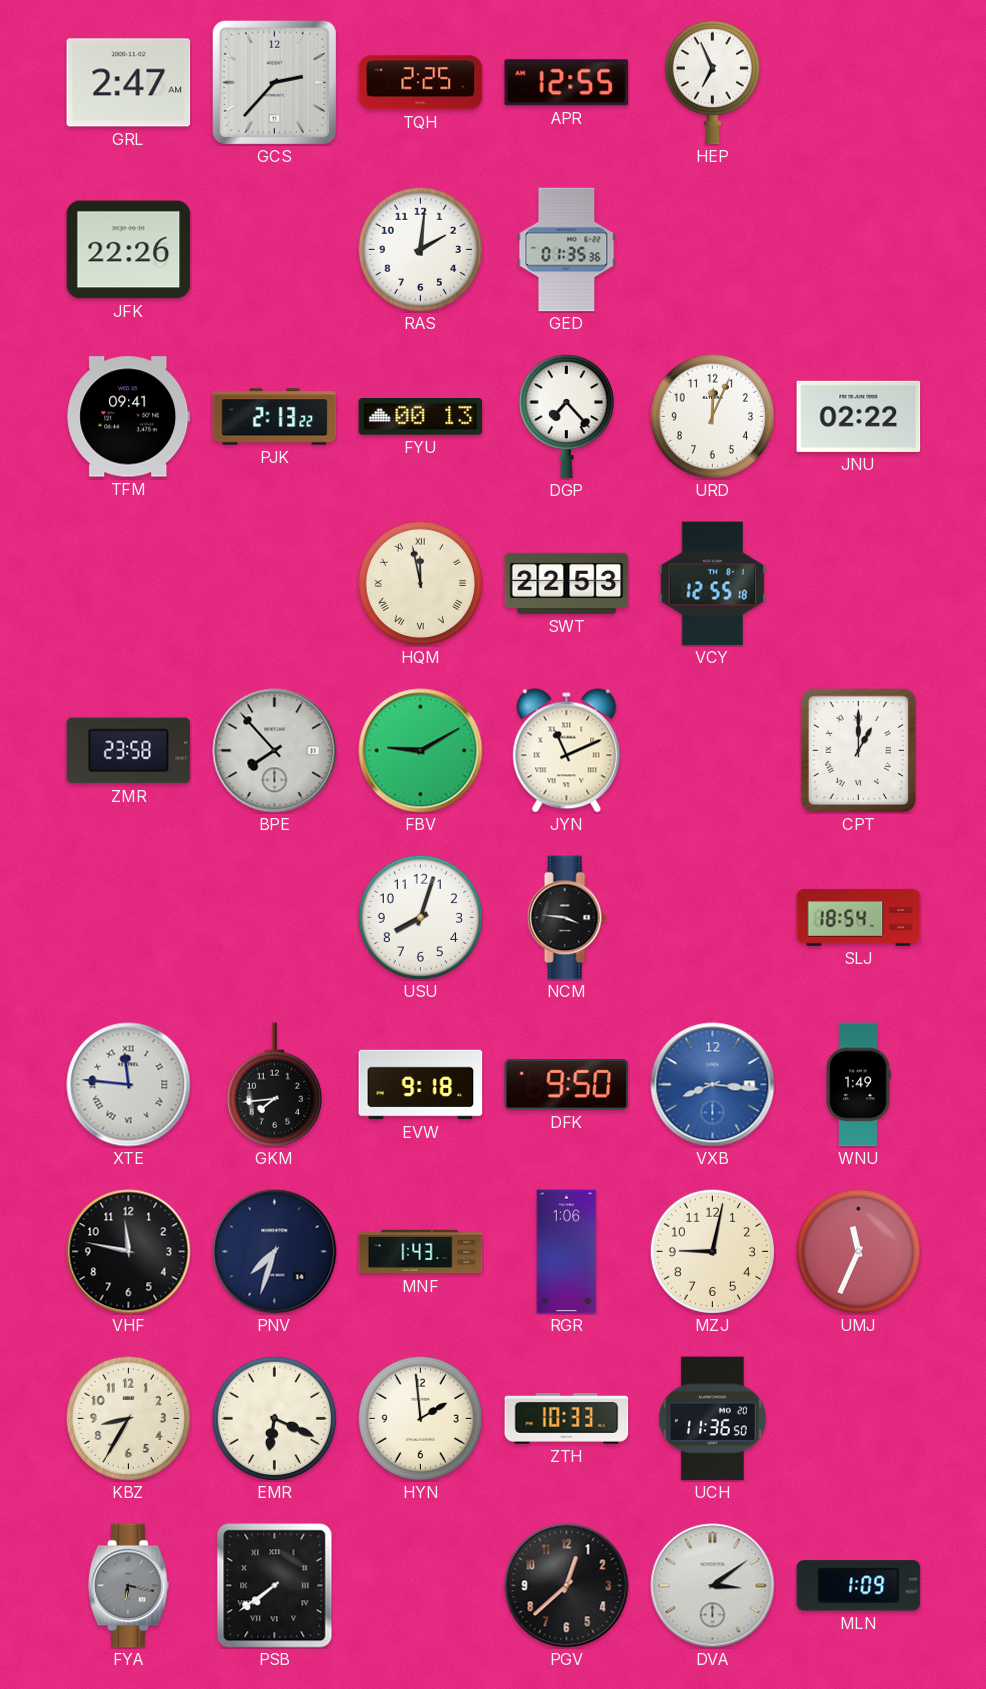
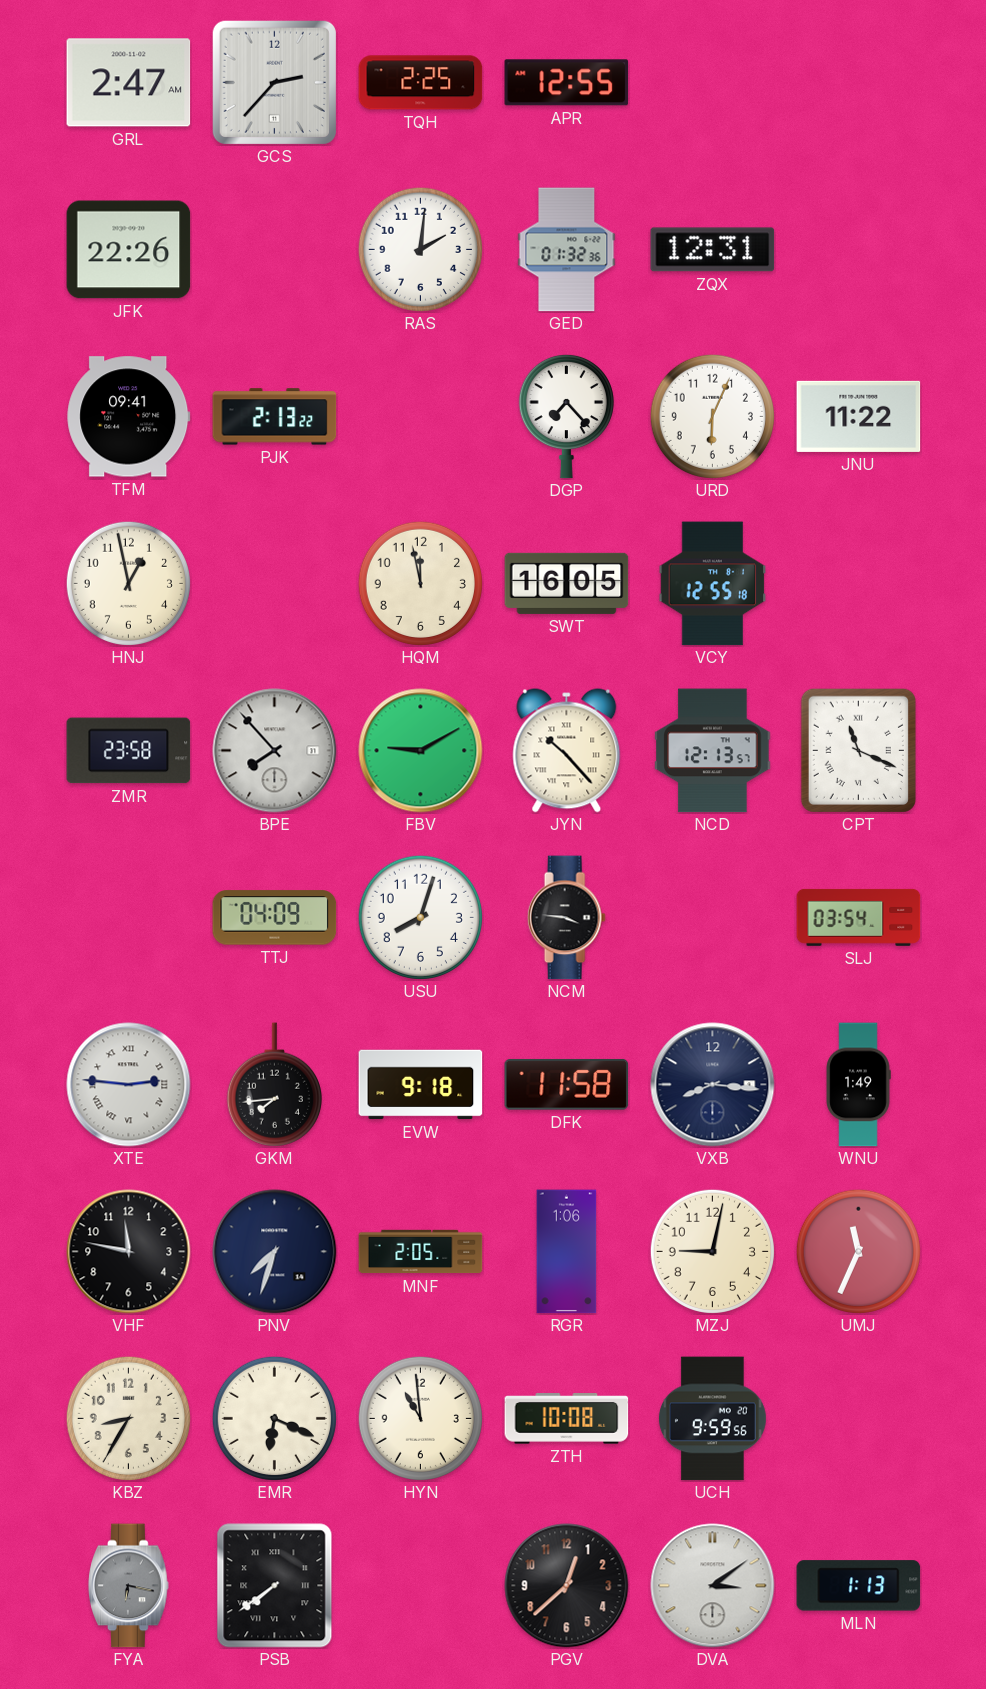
HEP: 6:56 -> none
GED: 01:35 -> 01:32
ZQX: none -> 12:31
FYU: 00:13 -> none
URD: 12:04 -> 6:04
JNU: 02:22 -> 11:22
HNJ: none -> 12:58
HQM numerals: Roman -> Arabic
SWT: 22:53 -> 16:05
JYN: 11:11 -> 10:23
NCD: none -> 12:13
CPT: 1:00 -> 11:19
TTJ: none -> 04:09
SLJ: 18:54 -> 03:54
XTE: 11:46 -> 2:46
DFK: 9:50 -> 11:58
VXB dial: blue -> navy
MNF: 1:43 -> 2:05
HYN: 1:59 -> 10:59
ZTH: 10:33 -> 10:08
UCH: 11:36 -> 9:59
MLN: 1:09 -> 1:13
